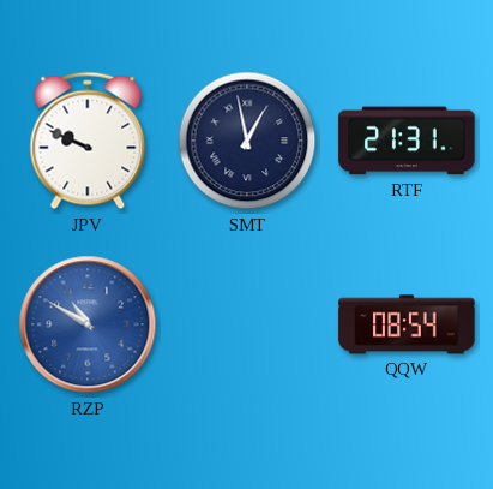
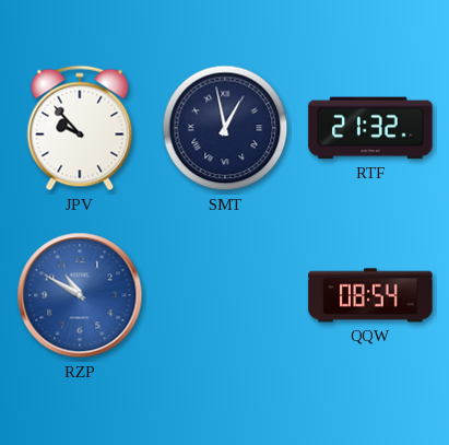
JPV: 9:49 -> 9:53
RTF: 21:31 -> 21:32
